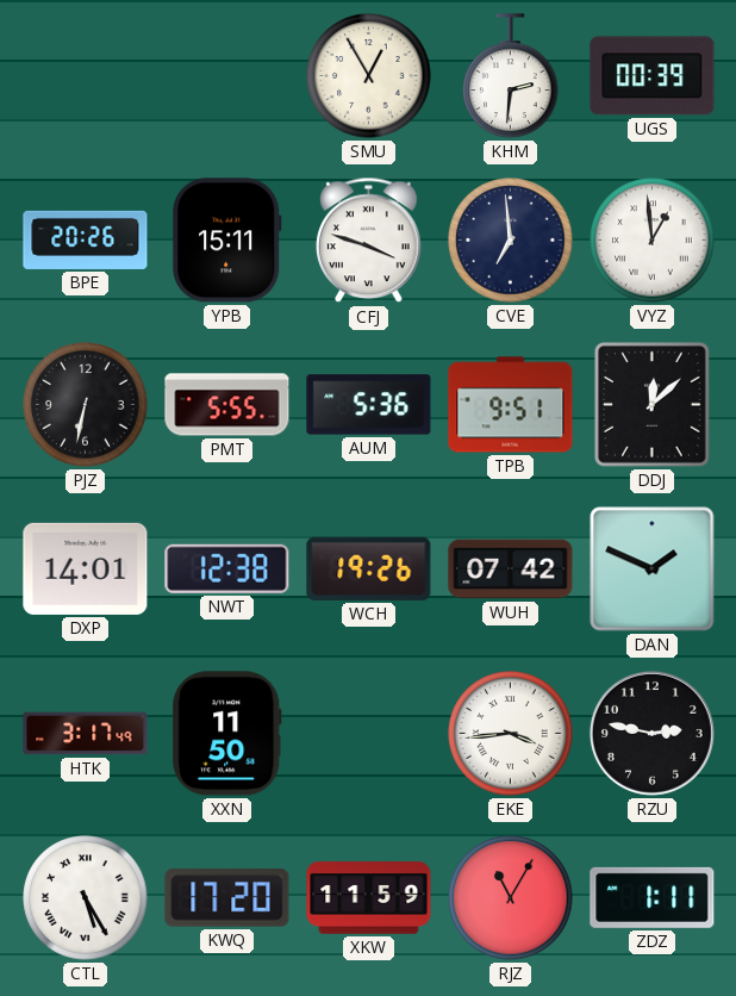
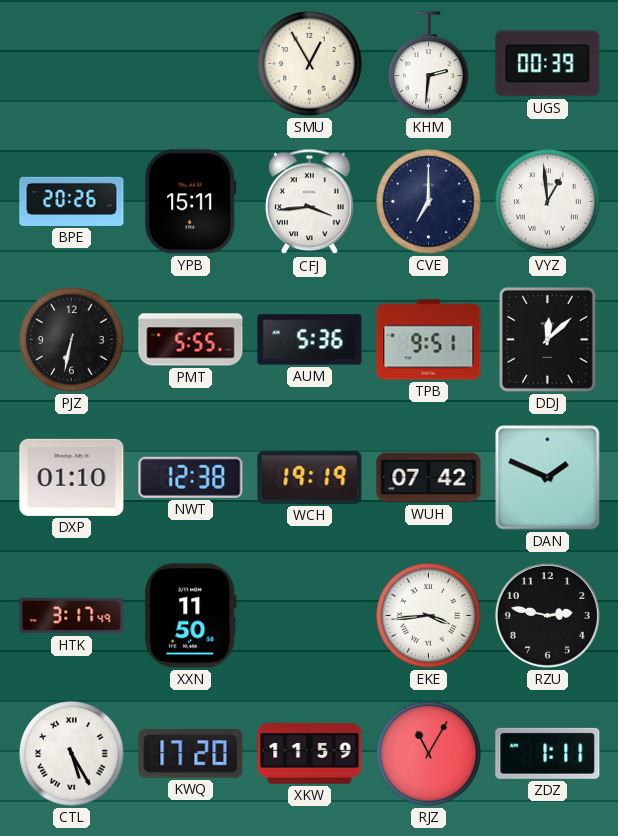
CFJ: 3:48 -> 3:44
CVE: 6:59 -> 7:00
DXP: 14:01 -> 01:10
WCH: 19:26 -> 19:19
